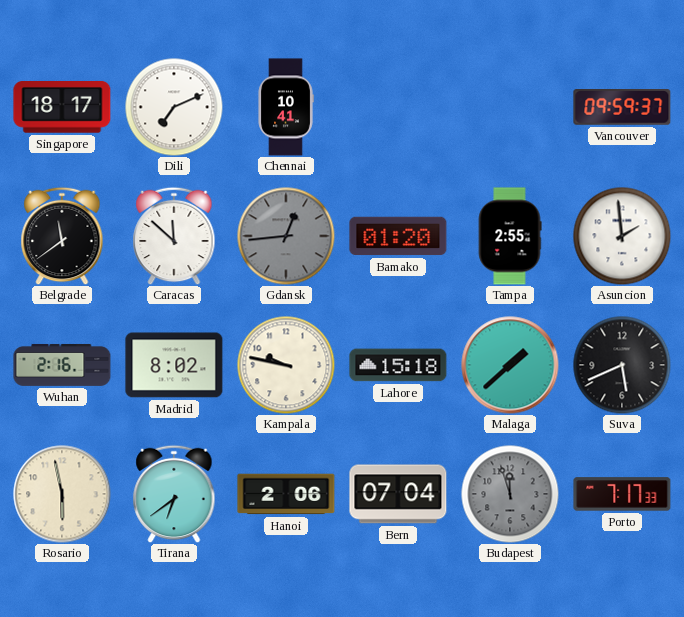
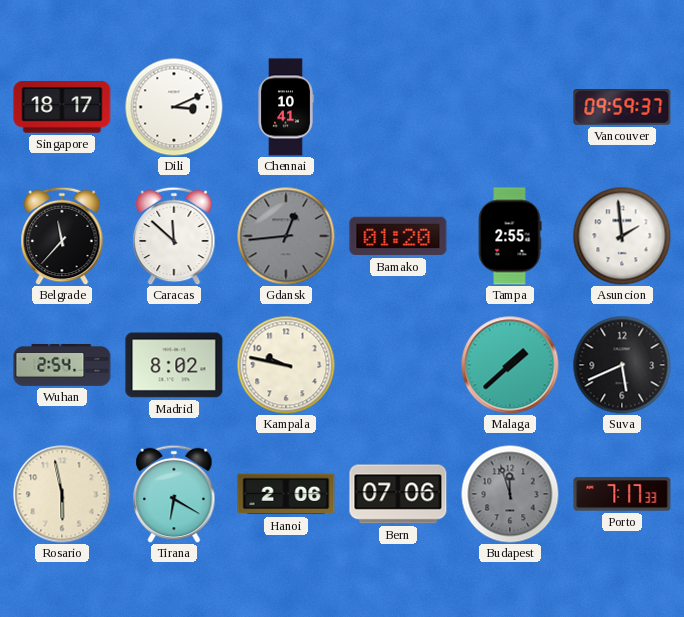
Dili: 7:11 -> 3:11
Belgrade: 11:39 -> 11:37
Wuhan: 2:16 -> 2:54
Lahore: 15:18 -> none
Tirana: 6:39 -> 6:20
Bern: 07:04 -> 07:06
